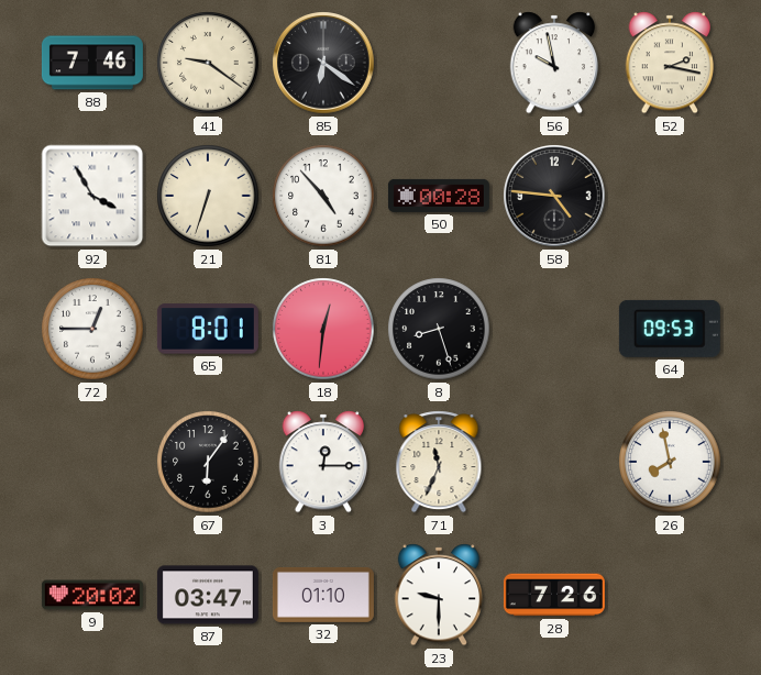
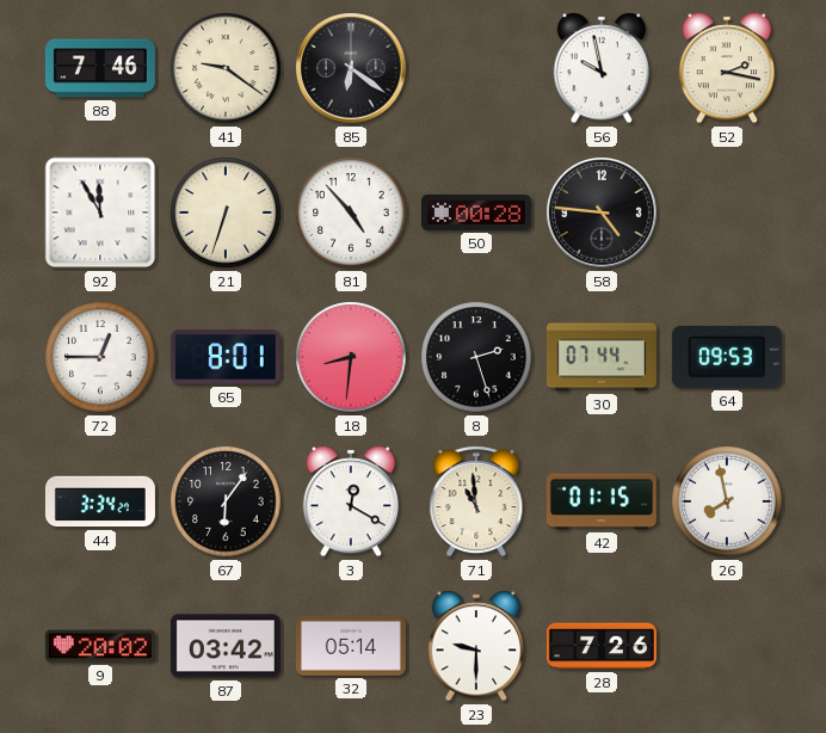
92: 3:55 -> 11:55
18: 12:31 -> 8:31
8: 8:27 -> 2:27
30: none -> 07:44
44: none -> 3:34
3: 12:15 -> 12:20
71: 11:34 -> 10:59
42: none -> 01:15
87: 03:47 -> 03:42
32: 01:10 -> 05:14
